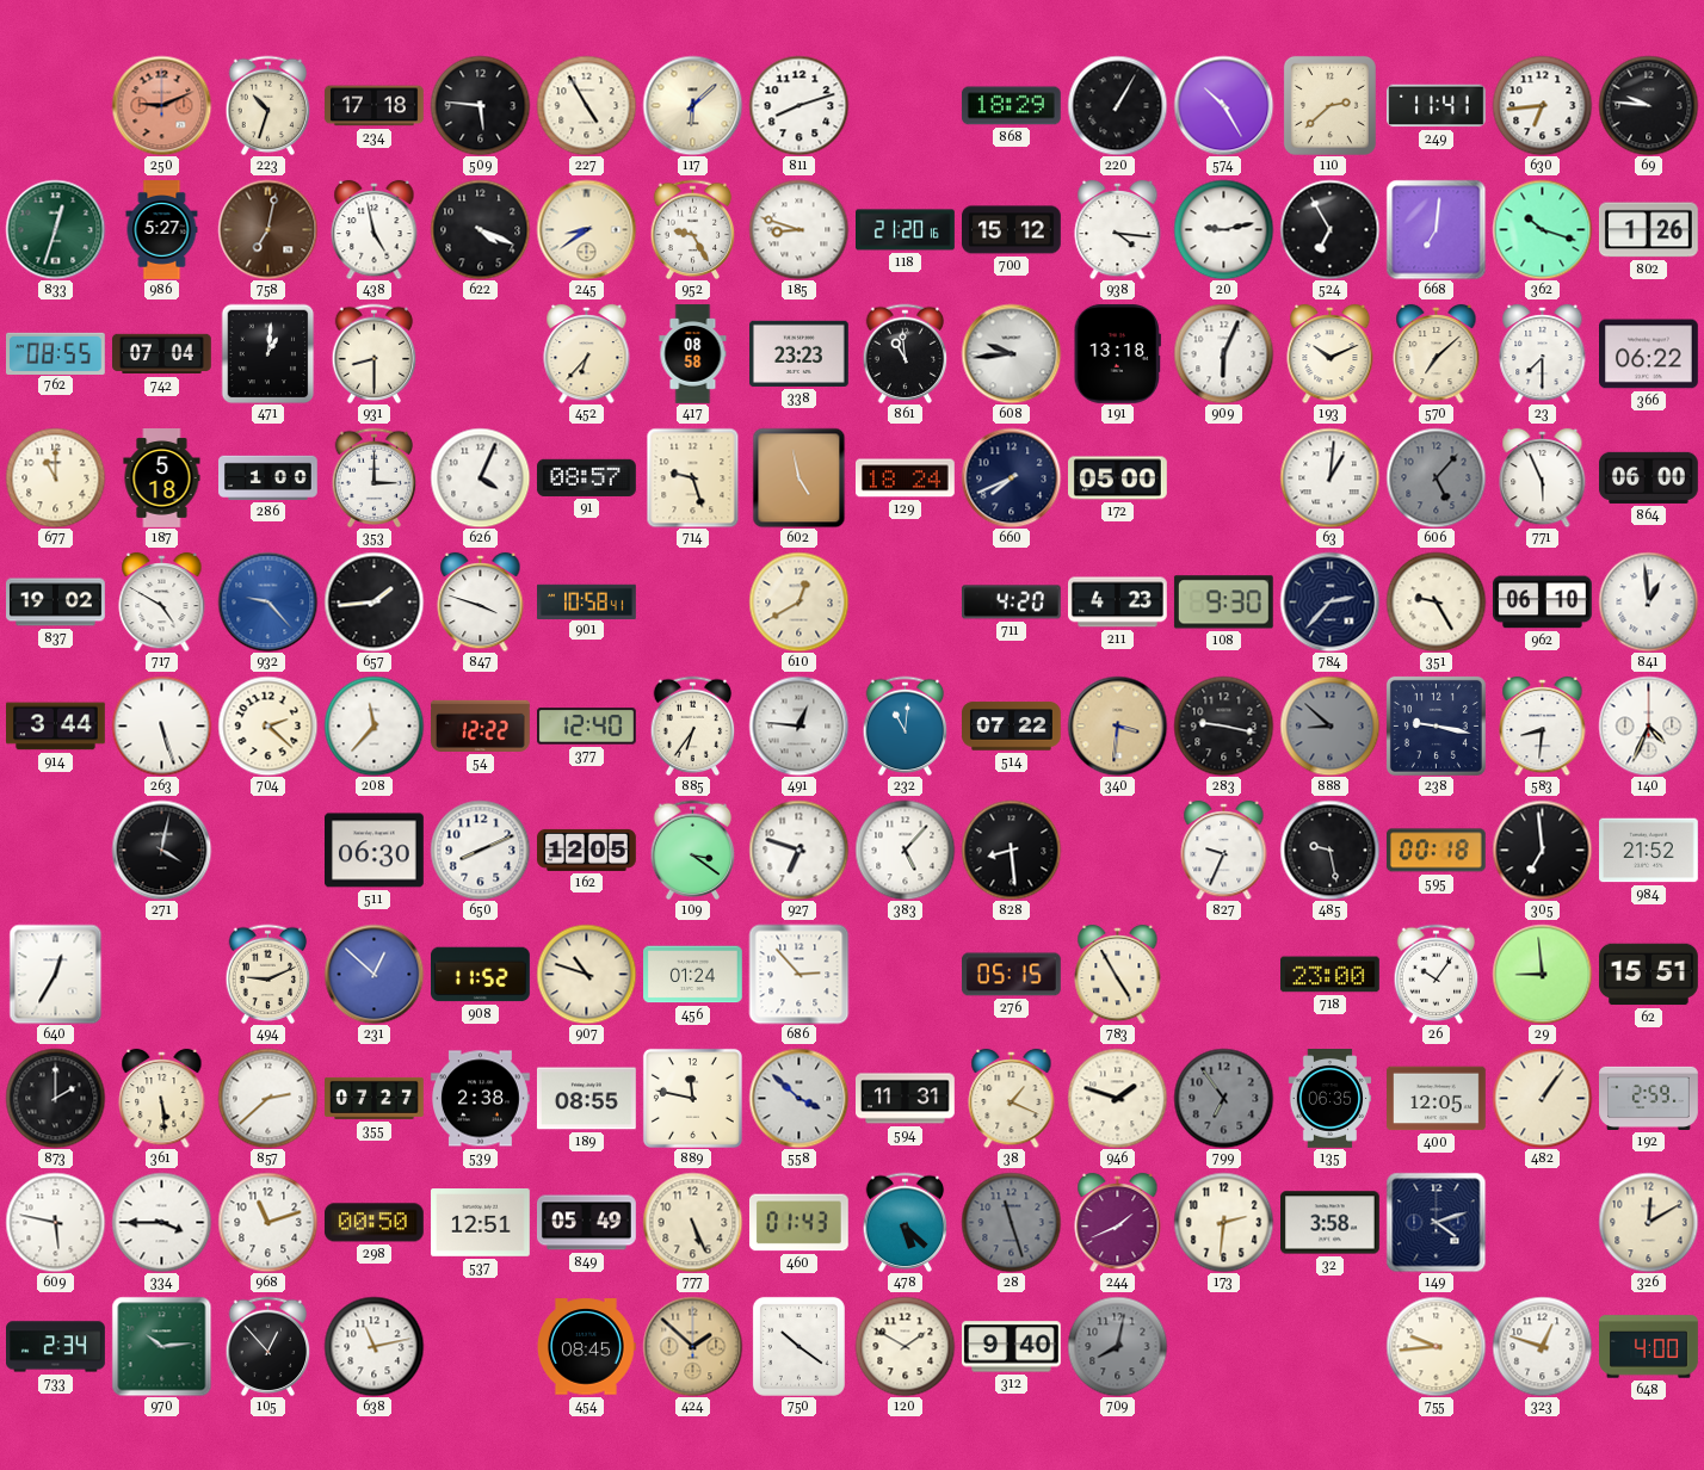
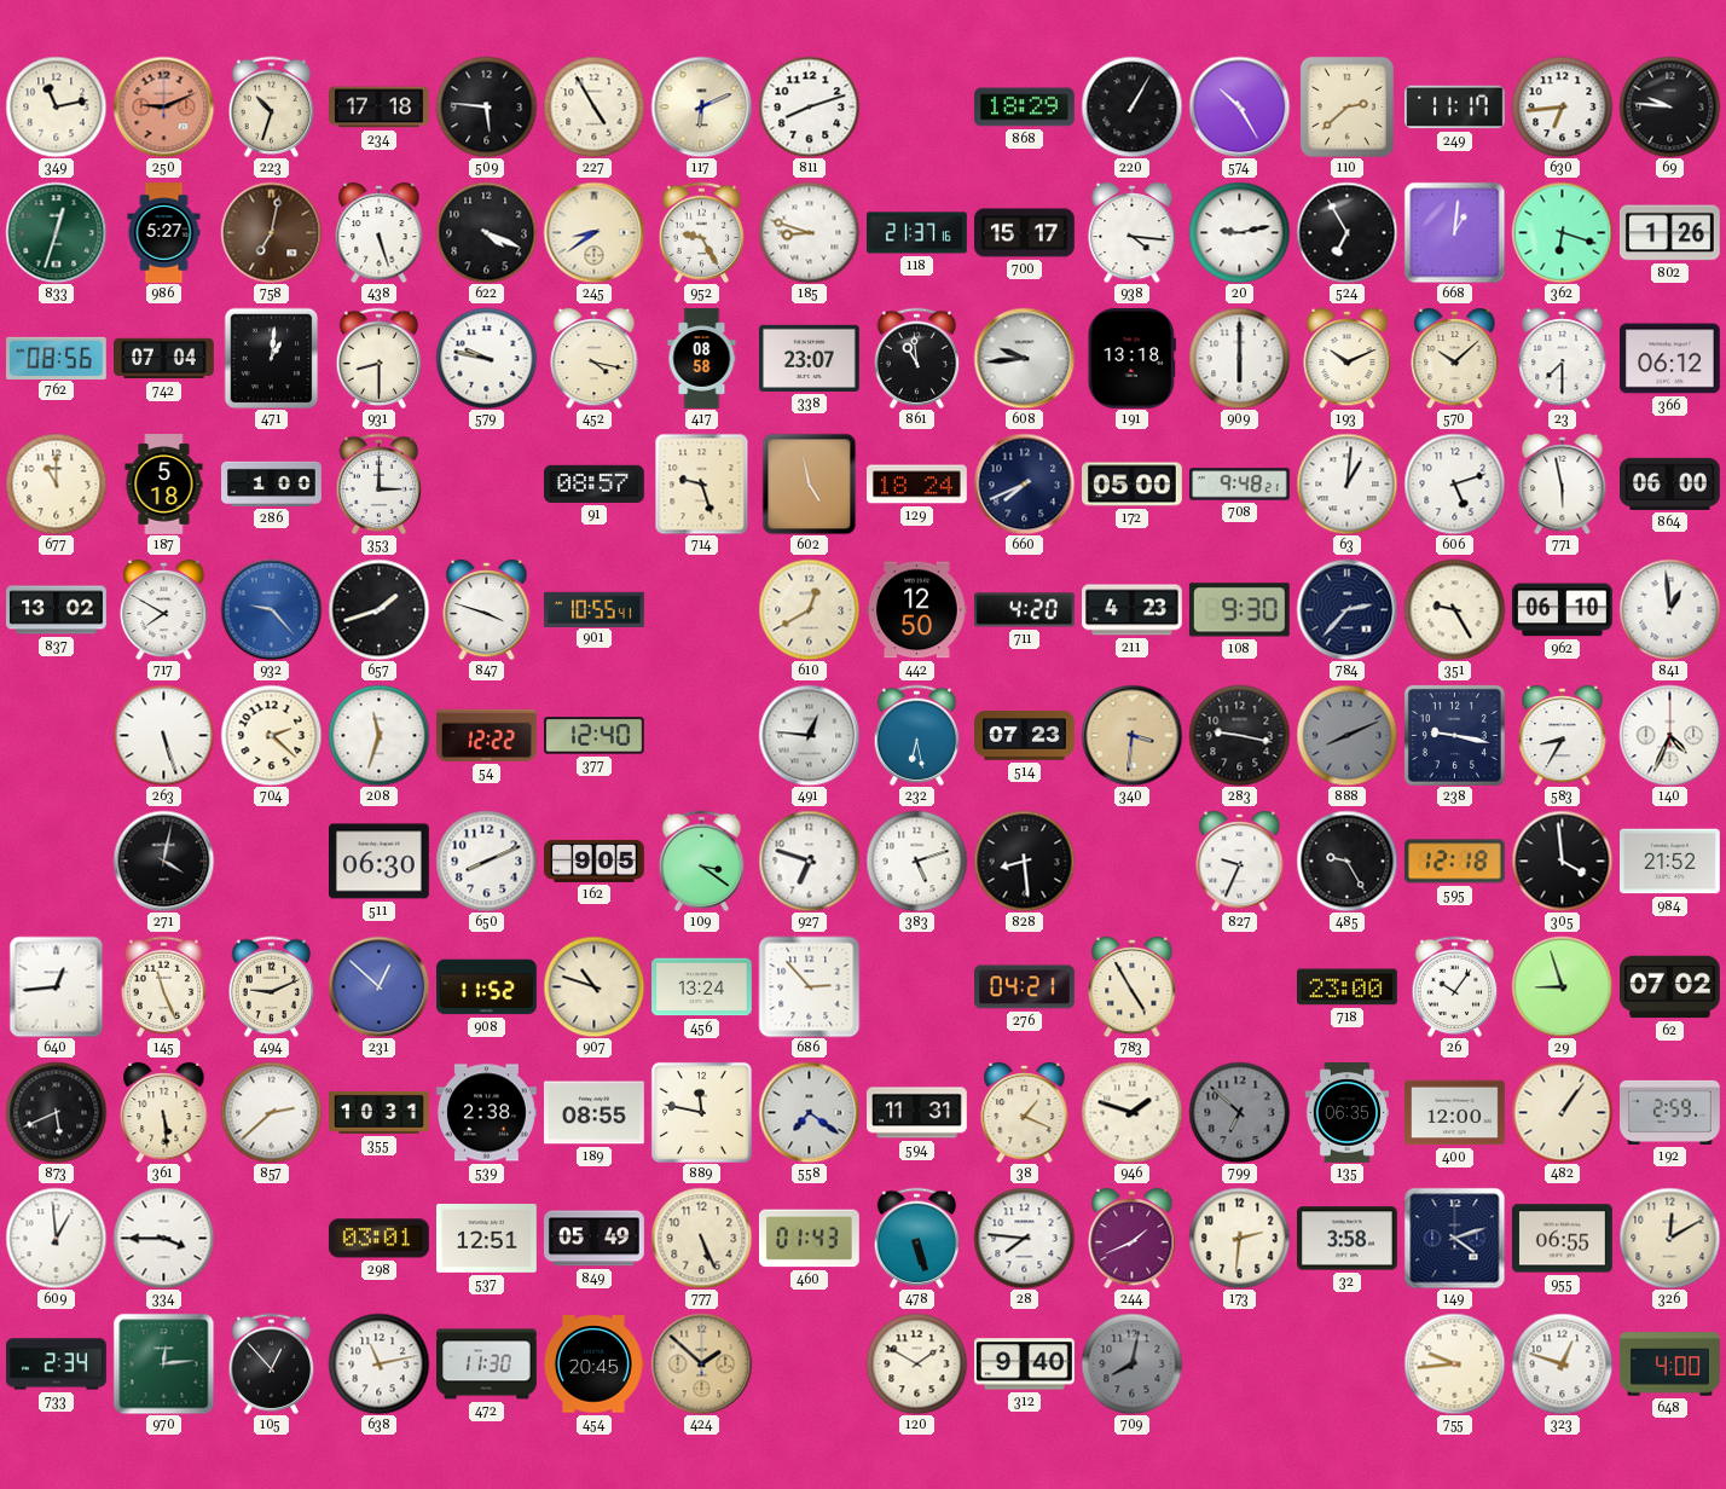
349: none -> 11:13
117: 6:08 -> 6:11
249: 11:41 -> 11:17
438: 4:58 -> 5:27
118: 21:20 -> 21:37
700: 15:12 -> 15:17
668: 7:01 -> 1:01
362: 10:18 -> 6:18
762: 08:55 -> 08:56
579: none -> 9:47
452: 6:37 -> 4:17
338: 23:23 -> 23:07
909: 6:04 -> 6:00
570: 7:08 -> 10:08
366: 06:22 -> 06:12
626: 4:04 -> none
708: none -> 9:48
606: 5:07 -> 5:12
606 dial: grey -> white
771: 5:56 -> 5:58
837: 19:02 -> 13:02
717: 4:50 -> 7:50
657: 1:44 -> 1:42
901: 10:58 -> 10:55
442: none -> 12:50
914: 3:44 -> none
208: 11:37 -> 11:33
885: 6:36 -> none
232: 11:01 -> 6:28
514: 07:22 -> 07:23
888: 8:52 -> 8:11
583: 8:31 -> 8:35
162: 12:05 -> 9:05
383: 5:07 -> 5:12
485: 9:28 -> 9:25
595: 00:18 -> 12:18
305: 6:59 -> 3:59
640: 12:35 -> 12:44
145: none -> 11:26
456: 01:24 -> 13:24
276: 05:15 -> 04:21
29: 8:59 -> 8:57
62: 15:51 -> 07:02
873: 2:00 -> 5:41
355: 07:27 -> 10:31
558: 3:52 -> 7:21
799: 6:54 -> 6:52
400: 12:05 -> 12:00
609: 5:47 -> 12:59
968: 11:12 -> none
298: 00:50 -> 03:01
478: 5:22 -> 5:27
28: 11:27 -> 7:46
28 dial: grey -> white
955: none -> 06:55
970: 10:14 -> 12:14
472: none -> 11:30
454: 08:45 -> 20:45
750: 10:21 -> none
